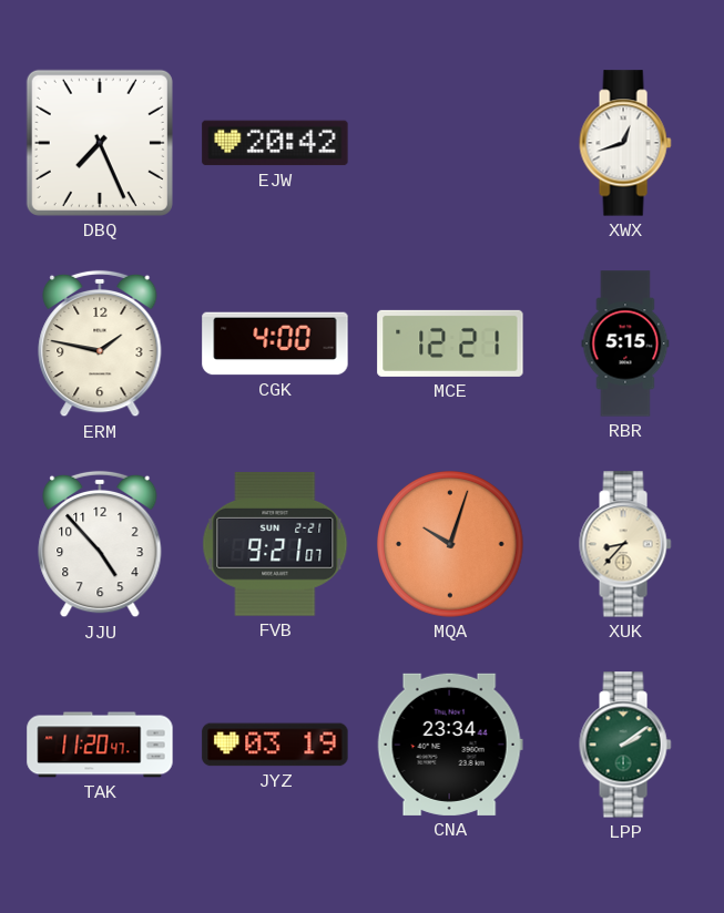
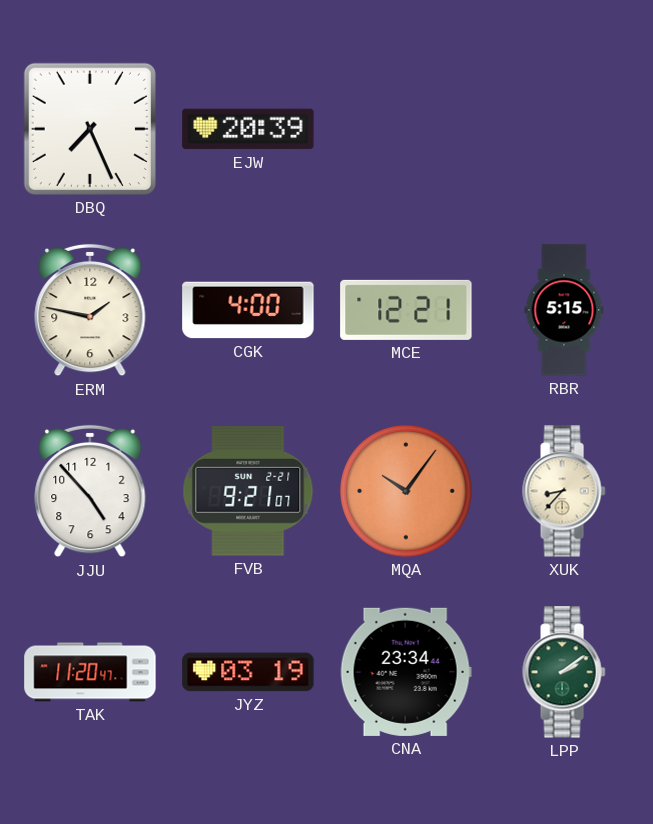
EJW: 20:42 -> 20:39
XWX: 12:42 -> none
MQA: 10:03 -> 10:06
